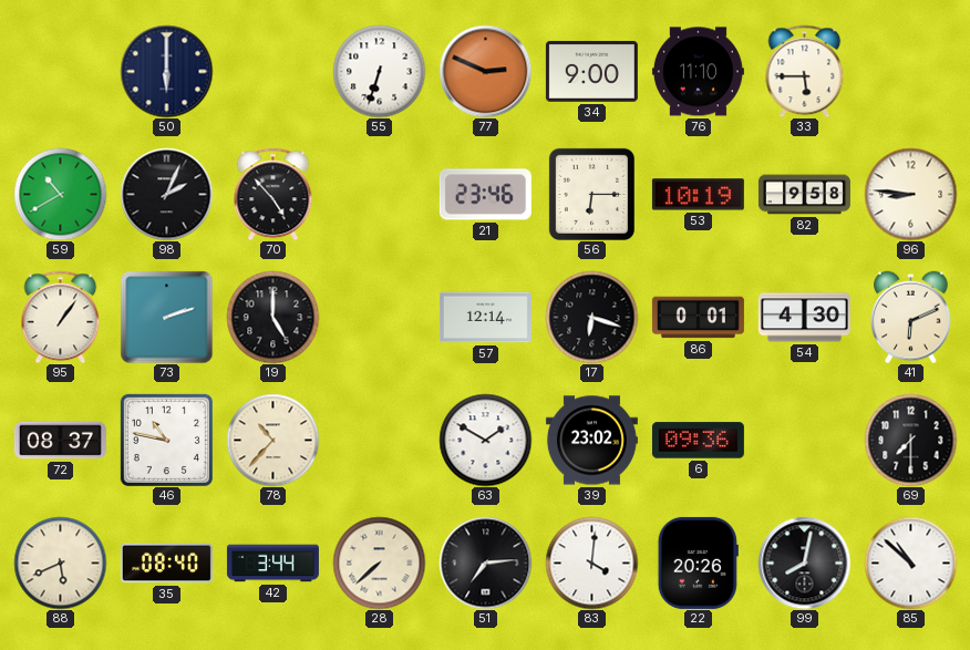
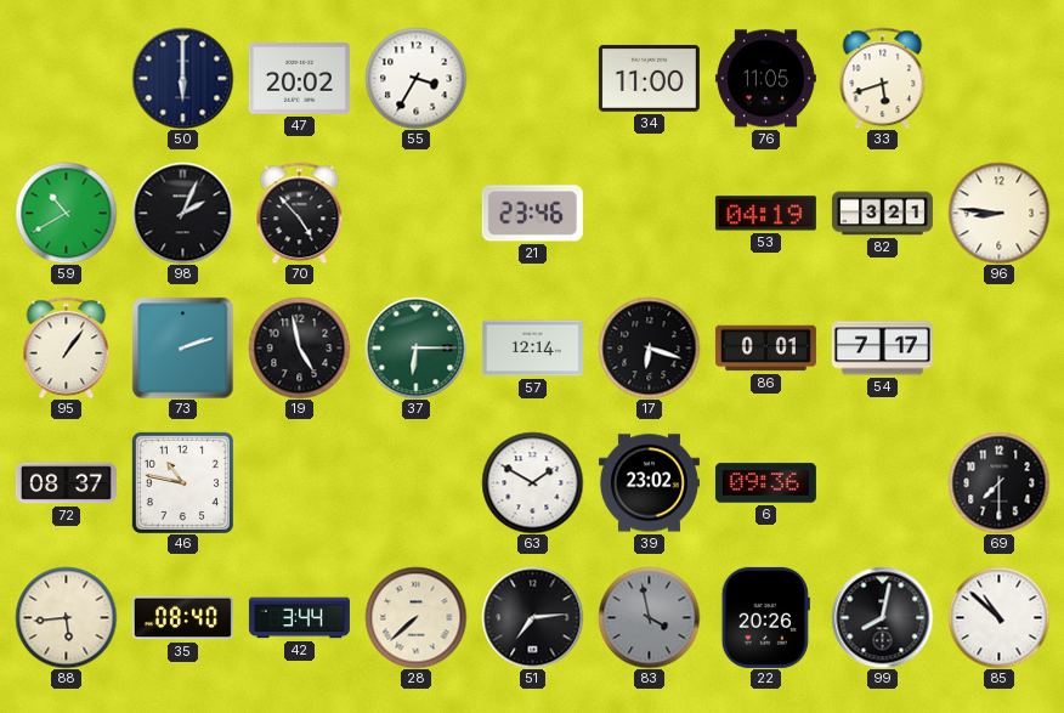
47: none -> 20:02
55: 6:33 -> 3:35
77: 2:49 -> none
34: 9:00 -> 11:00
76: 11:10 -> 11:05
33: 5:45 -> 5:42
56: 6:15 -> none
53: 10:19 -> 04:19
82: 9:58 -> 3:21
19: 5:00 -> 4:58
37: none -> 6:15
54: 4:30 -> 7:17
41: 6:11 -> none
78: 10:37 -> none
88: 5:41 -> 5:44
83: 4:01 -> 3:58
83 dial: white -> grey
